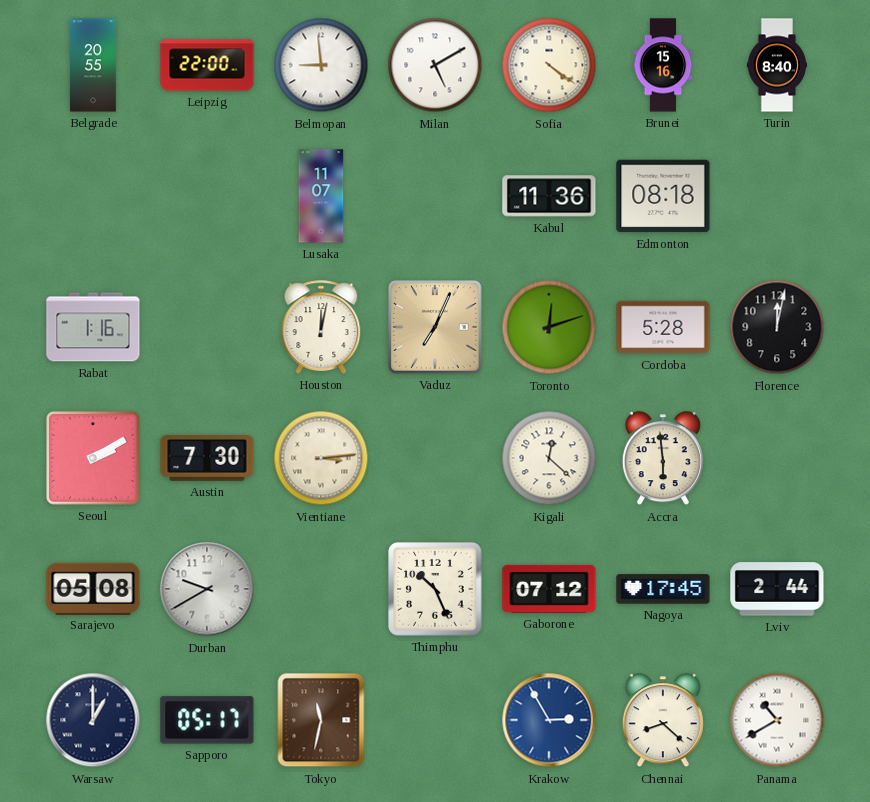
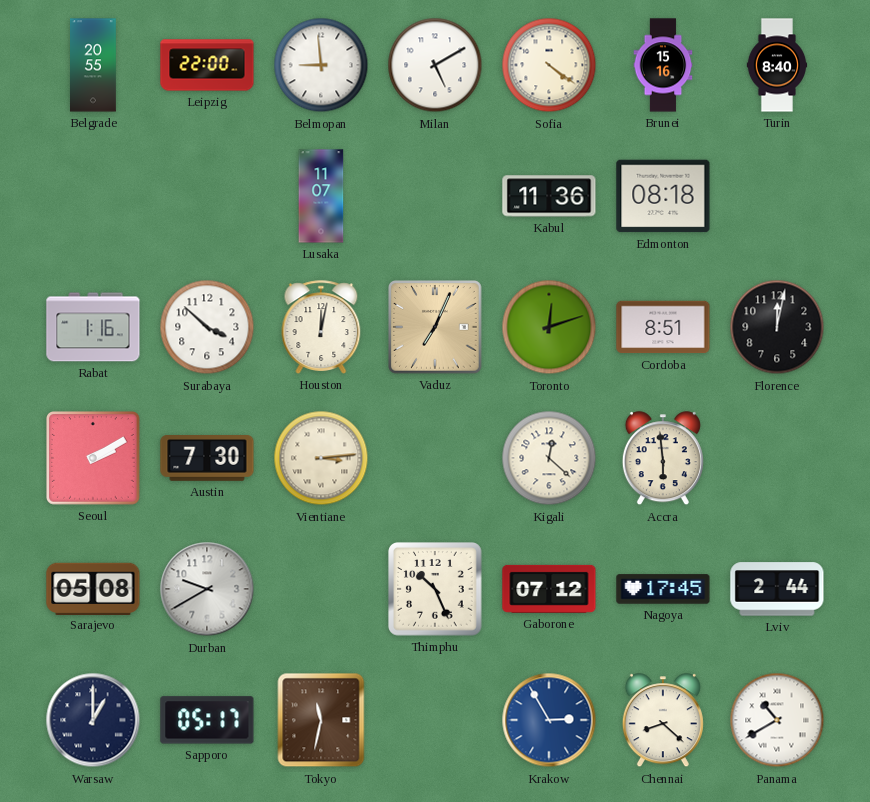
Surabaya: none -> 3:52
Cordoba: 5:28 -> 8:51
